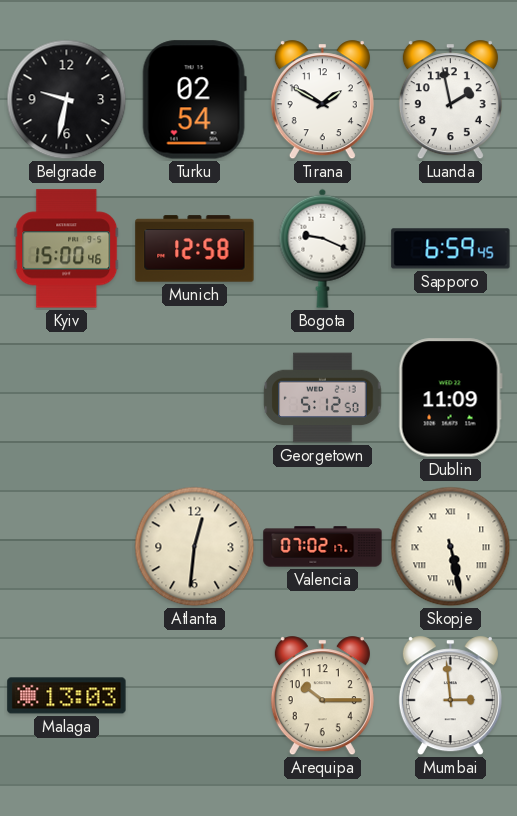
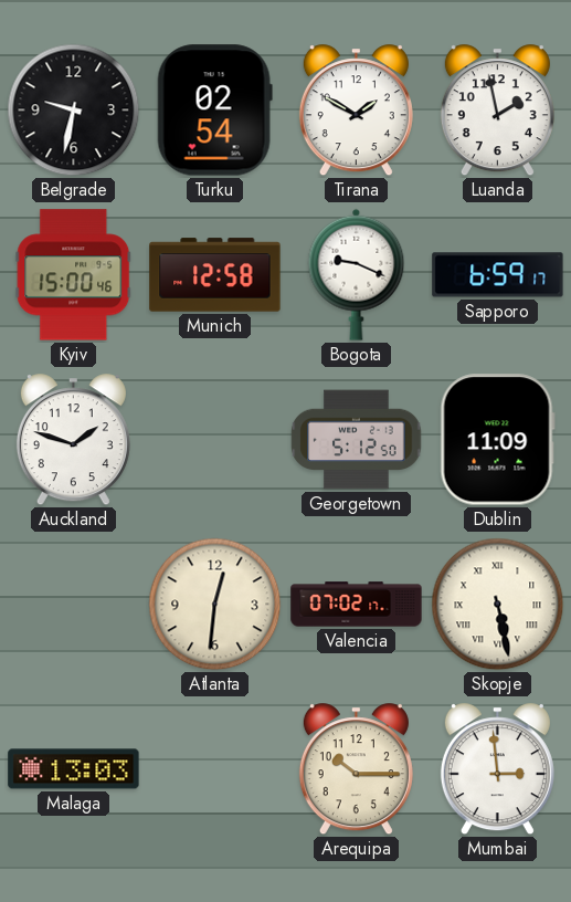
Sapporo: 6:59:45 -> 6:59:17
Auckland: none -> 1:48
